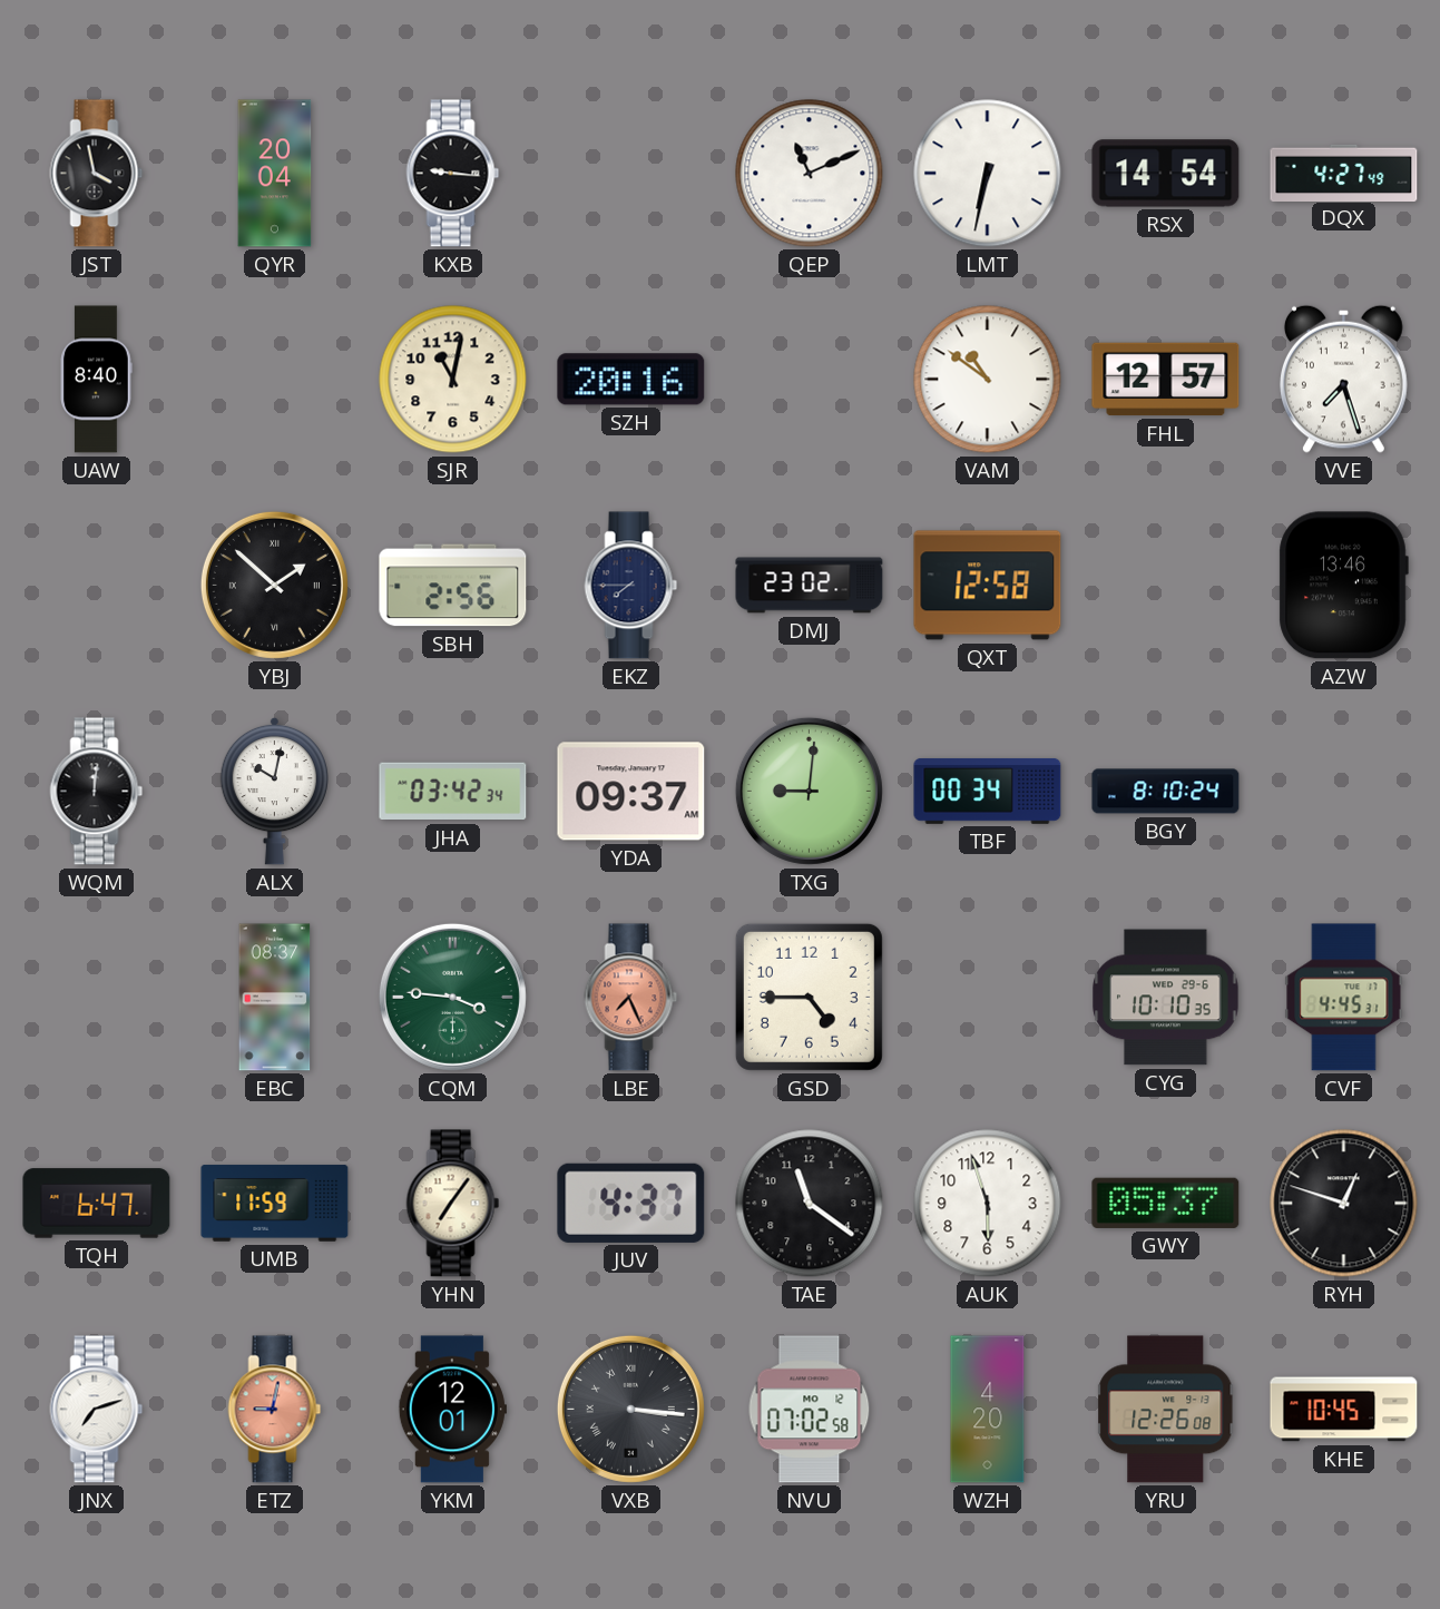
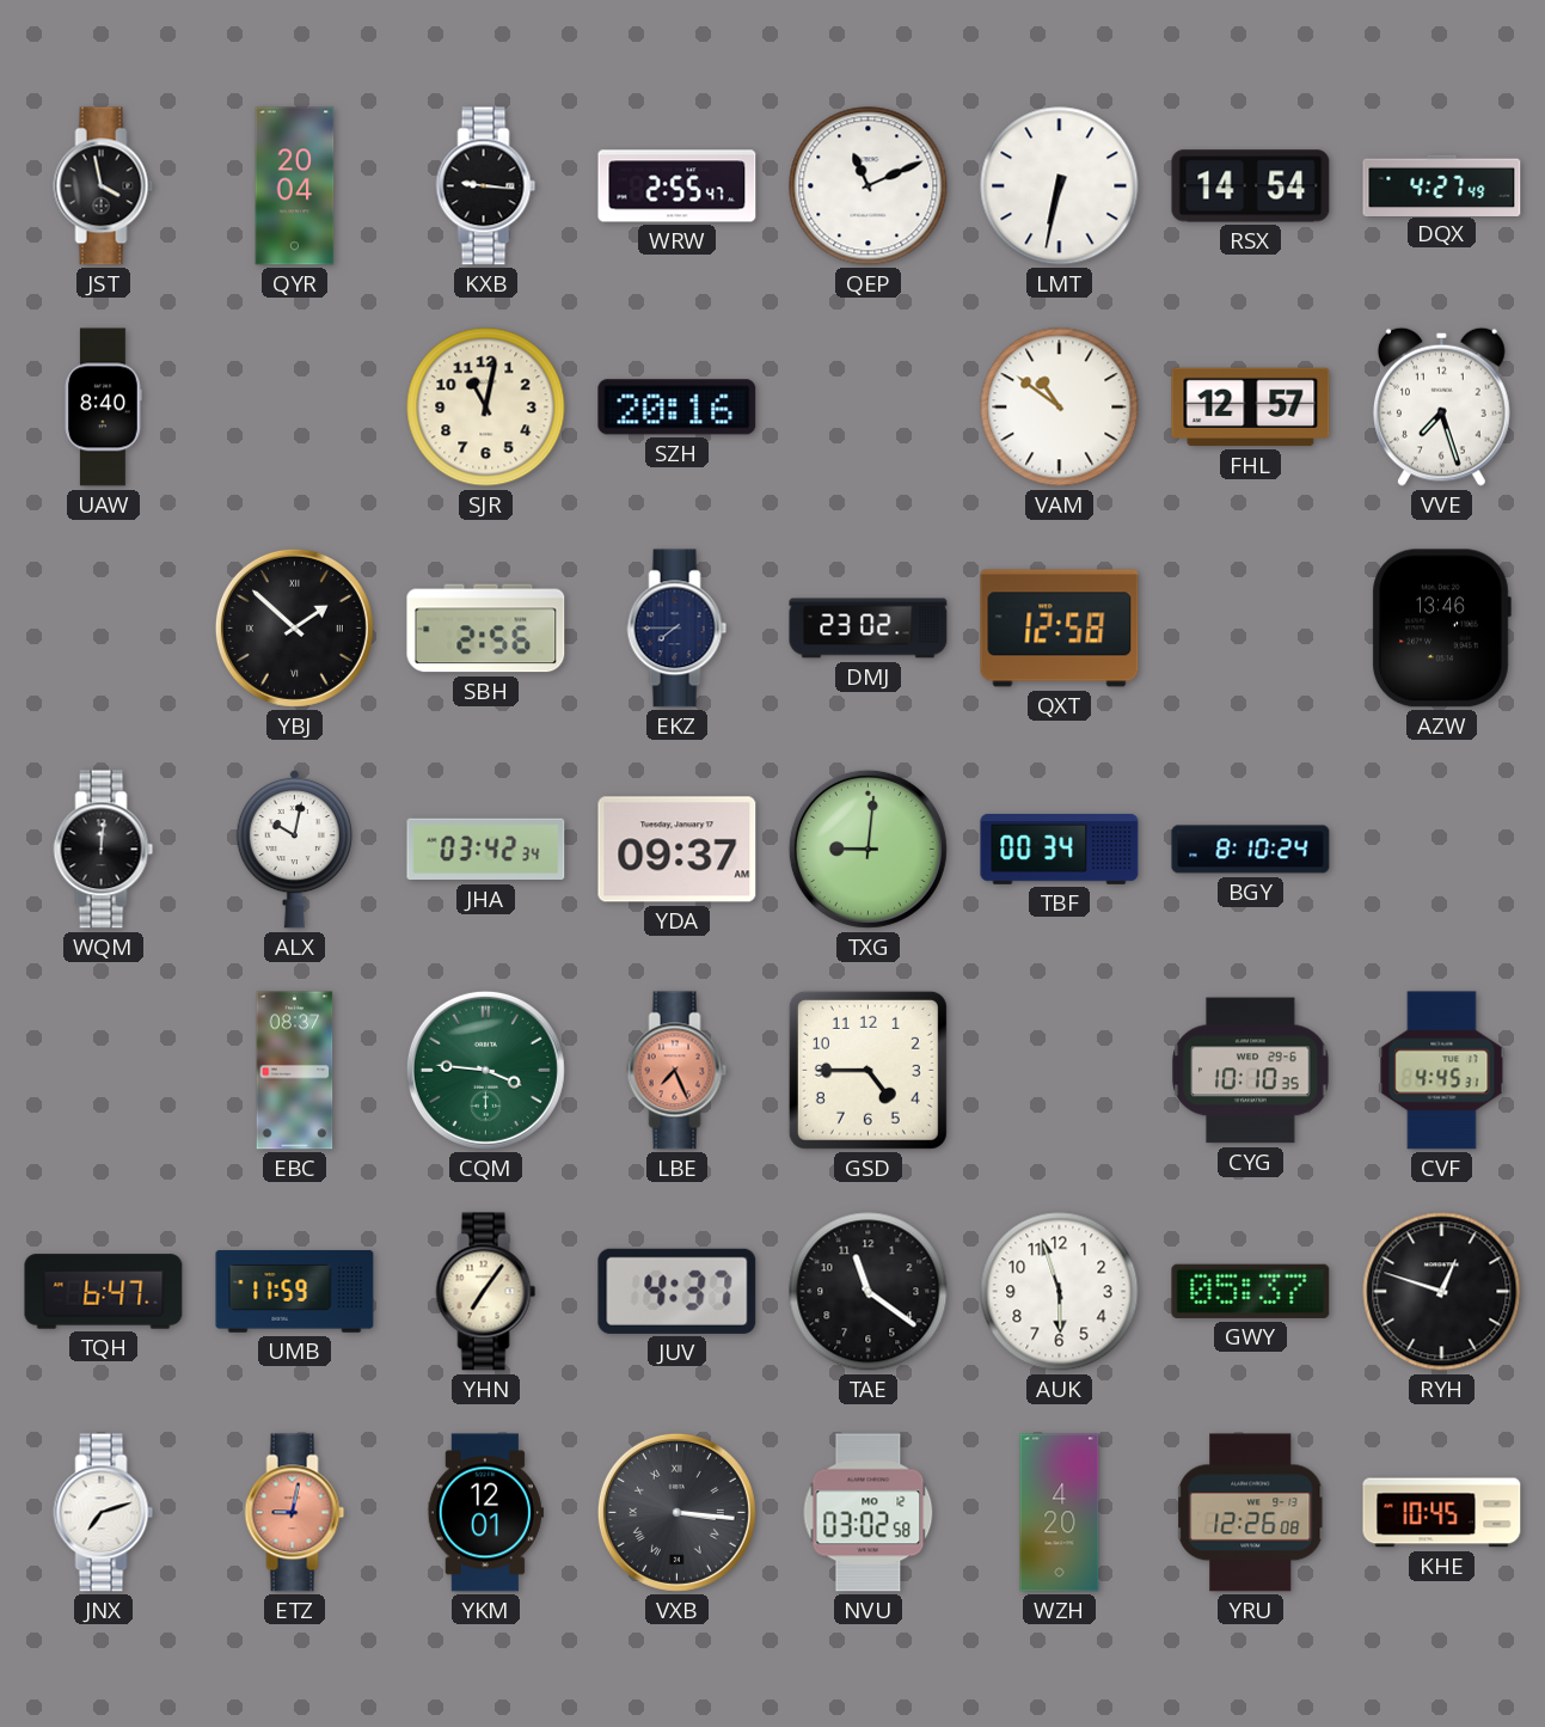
WRW: none -> 2:55
NVU: 07:02 -> 03:02
